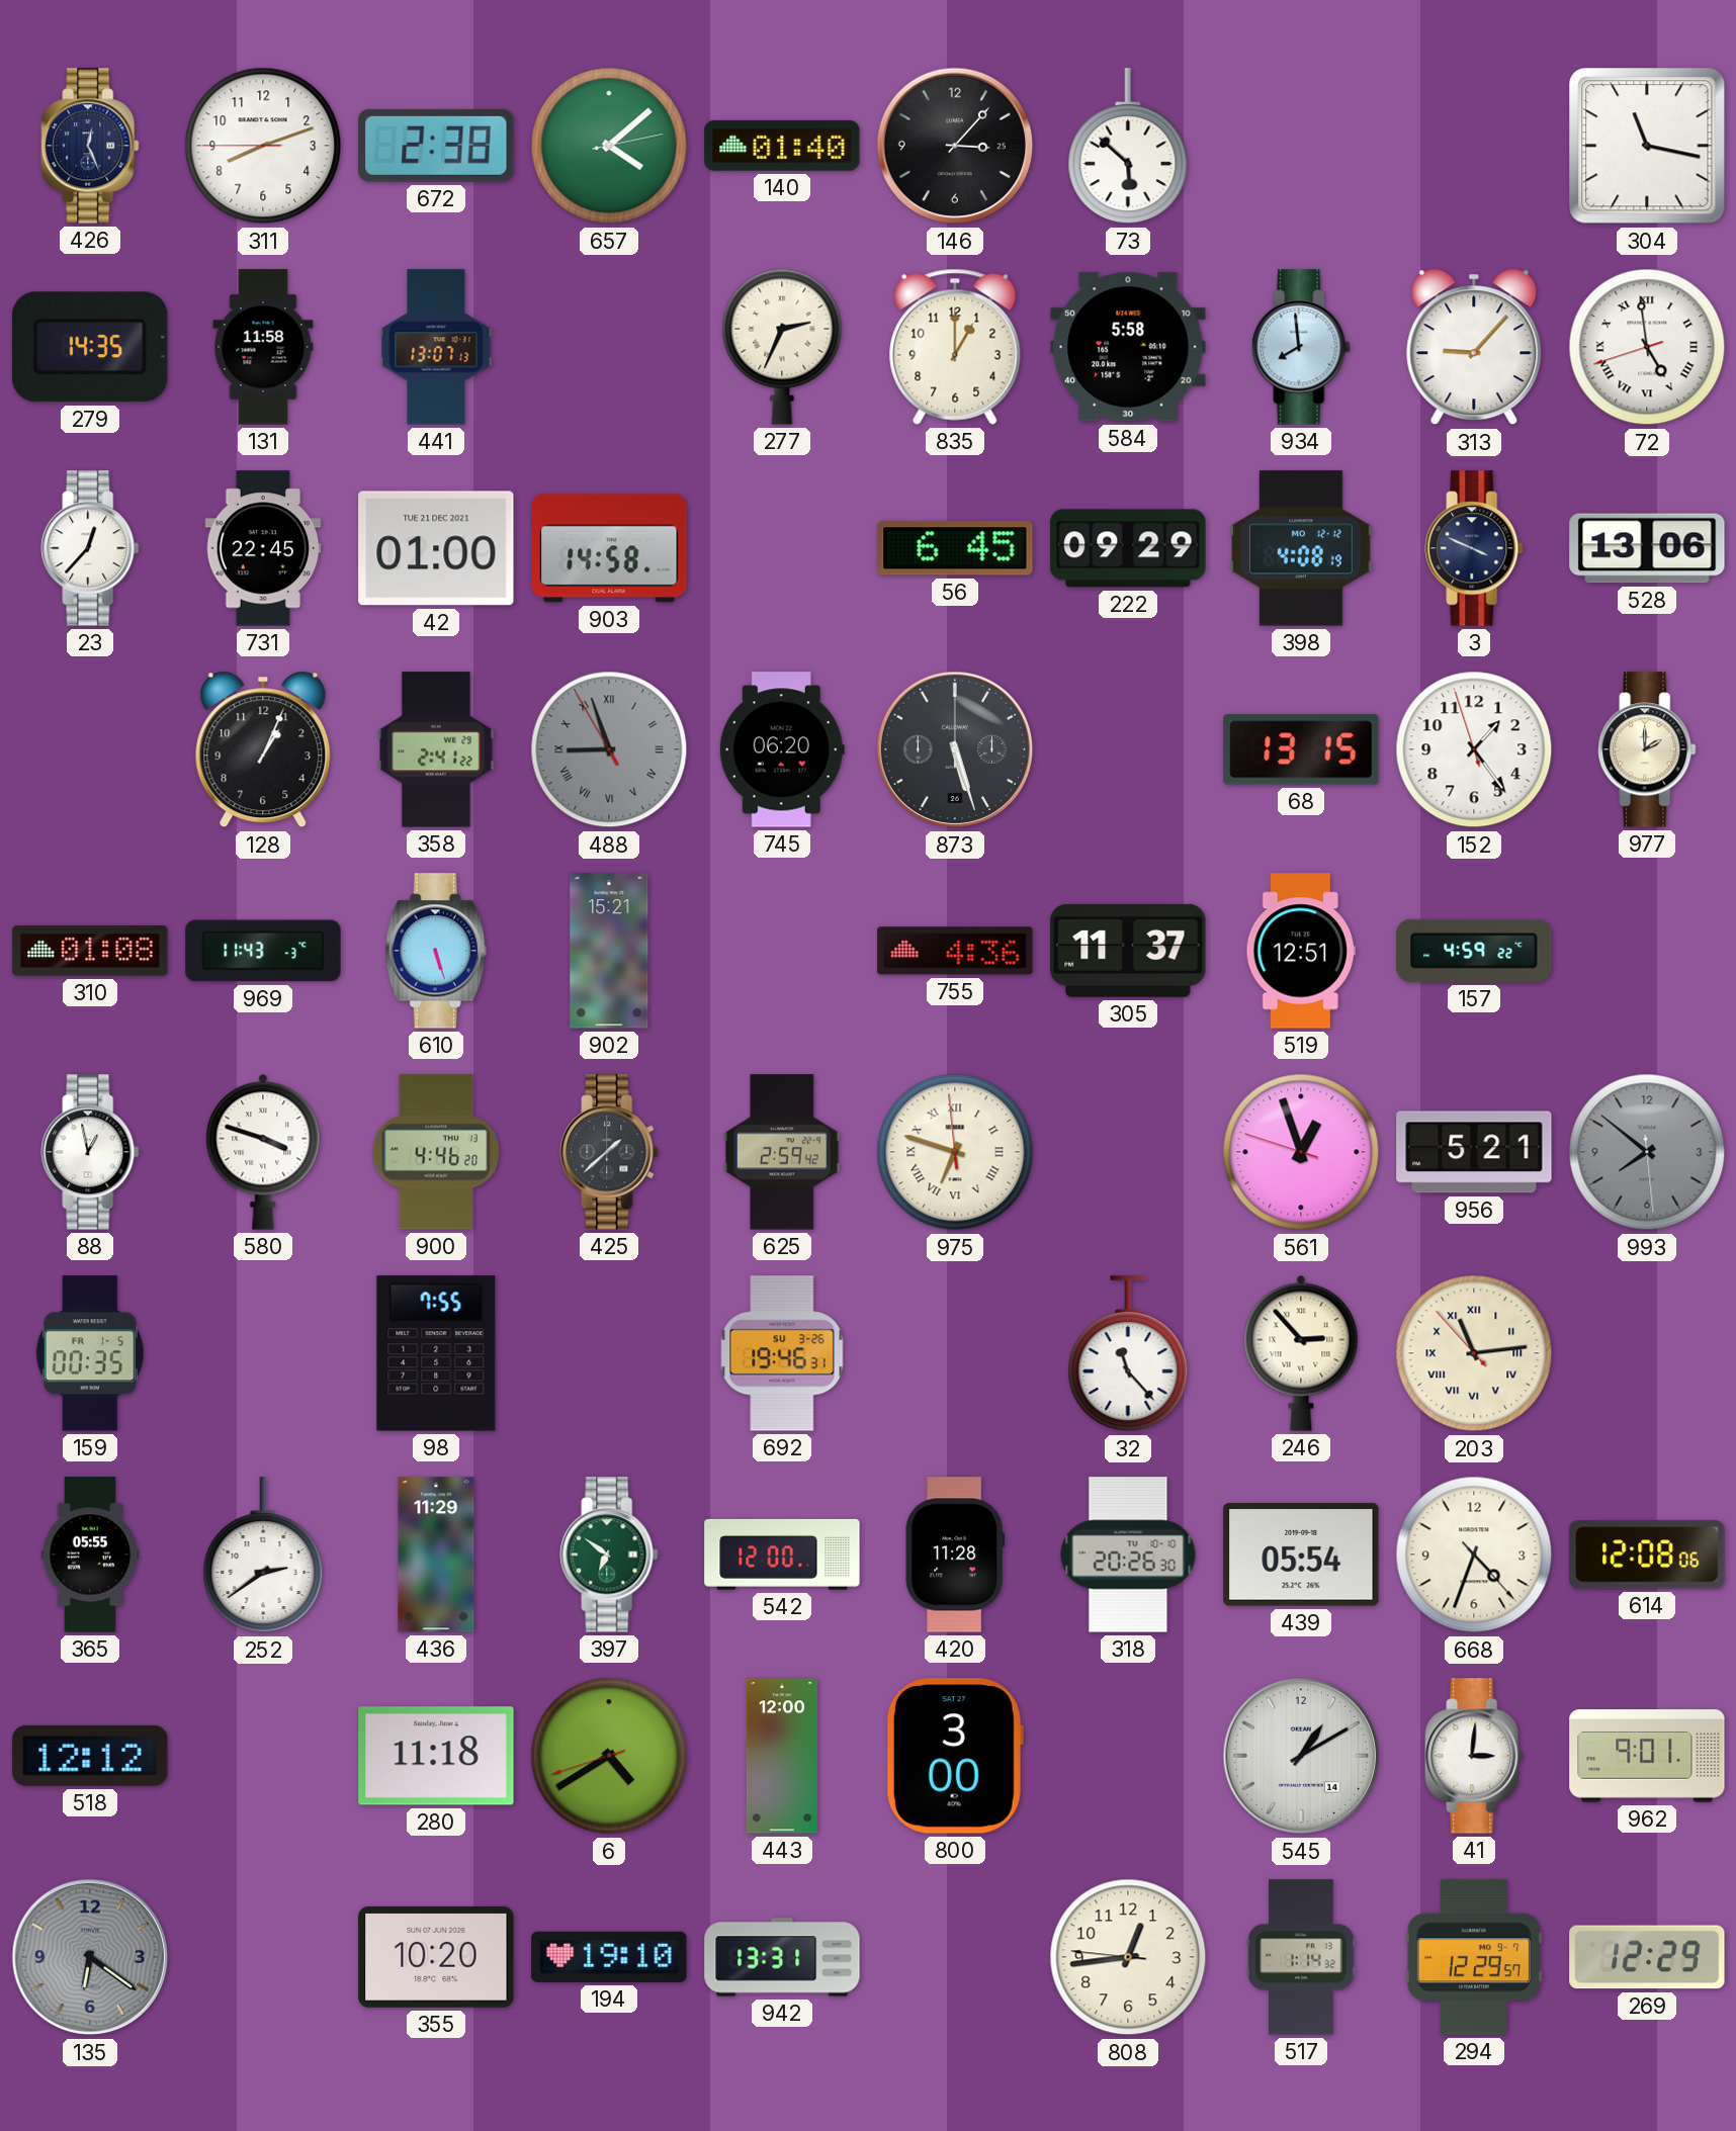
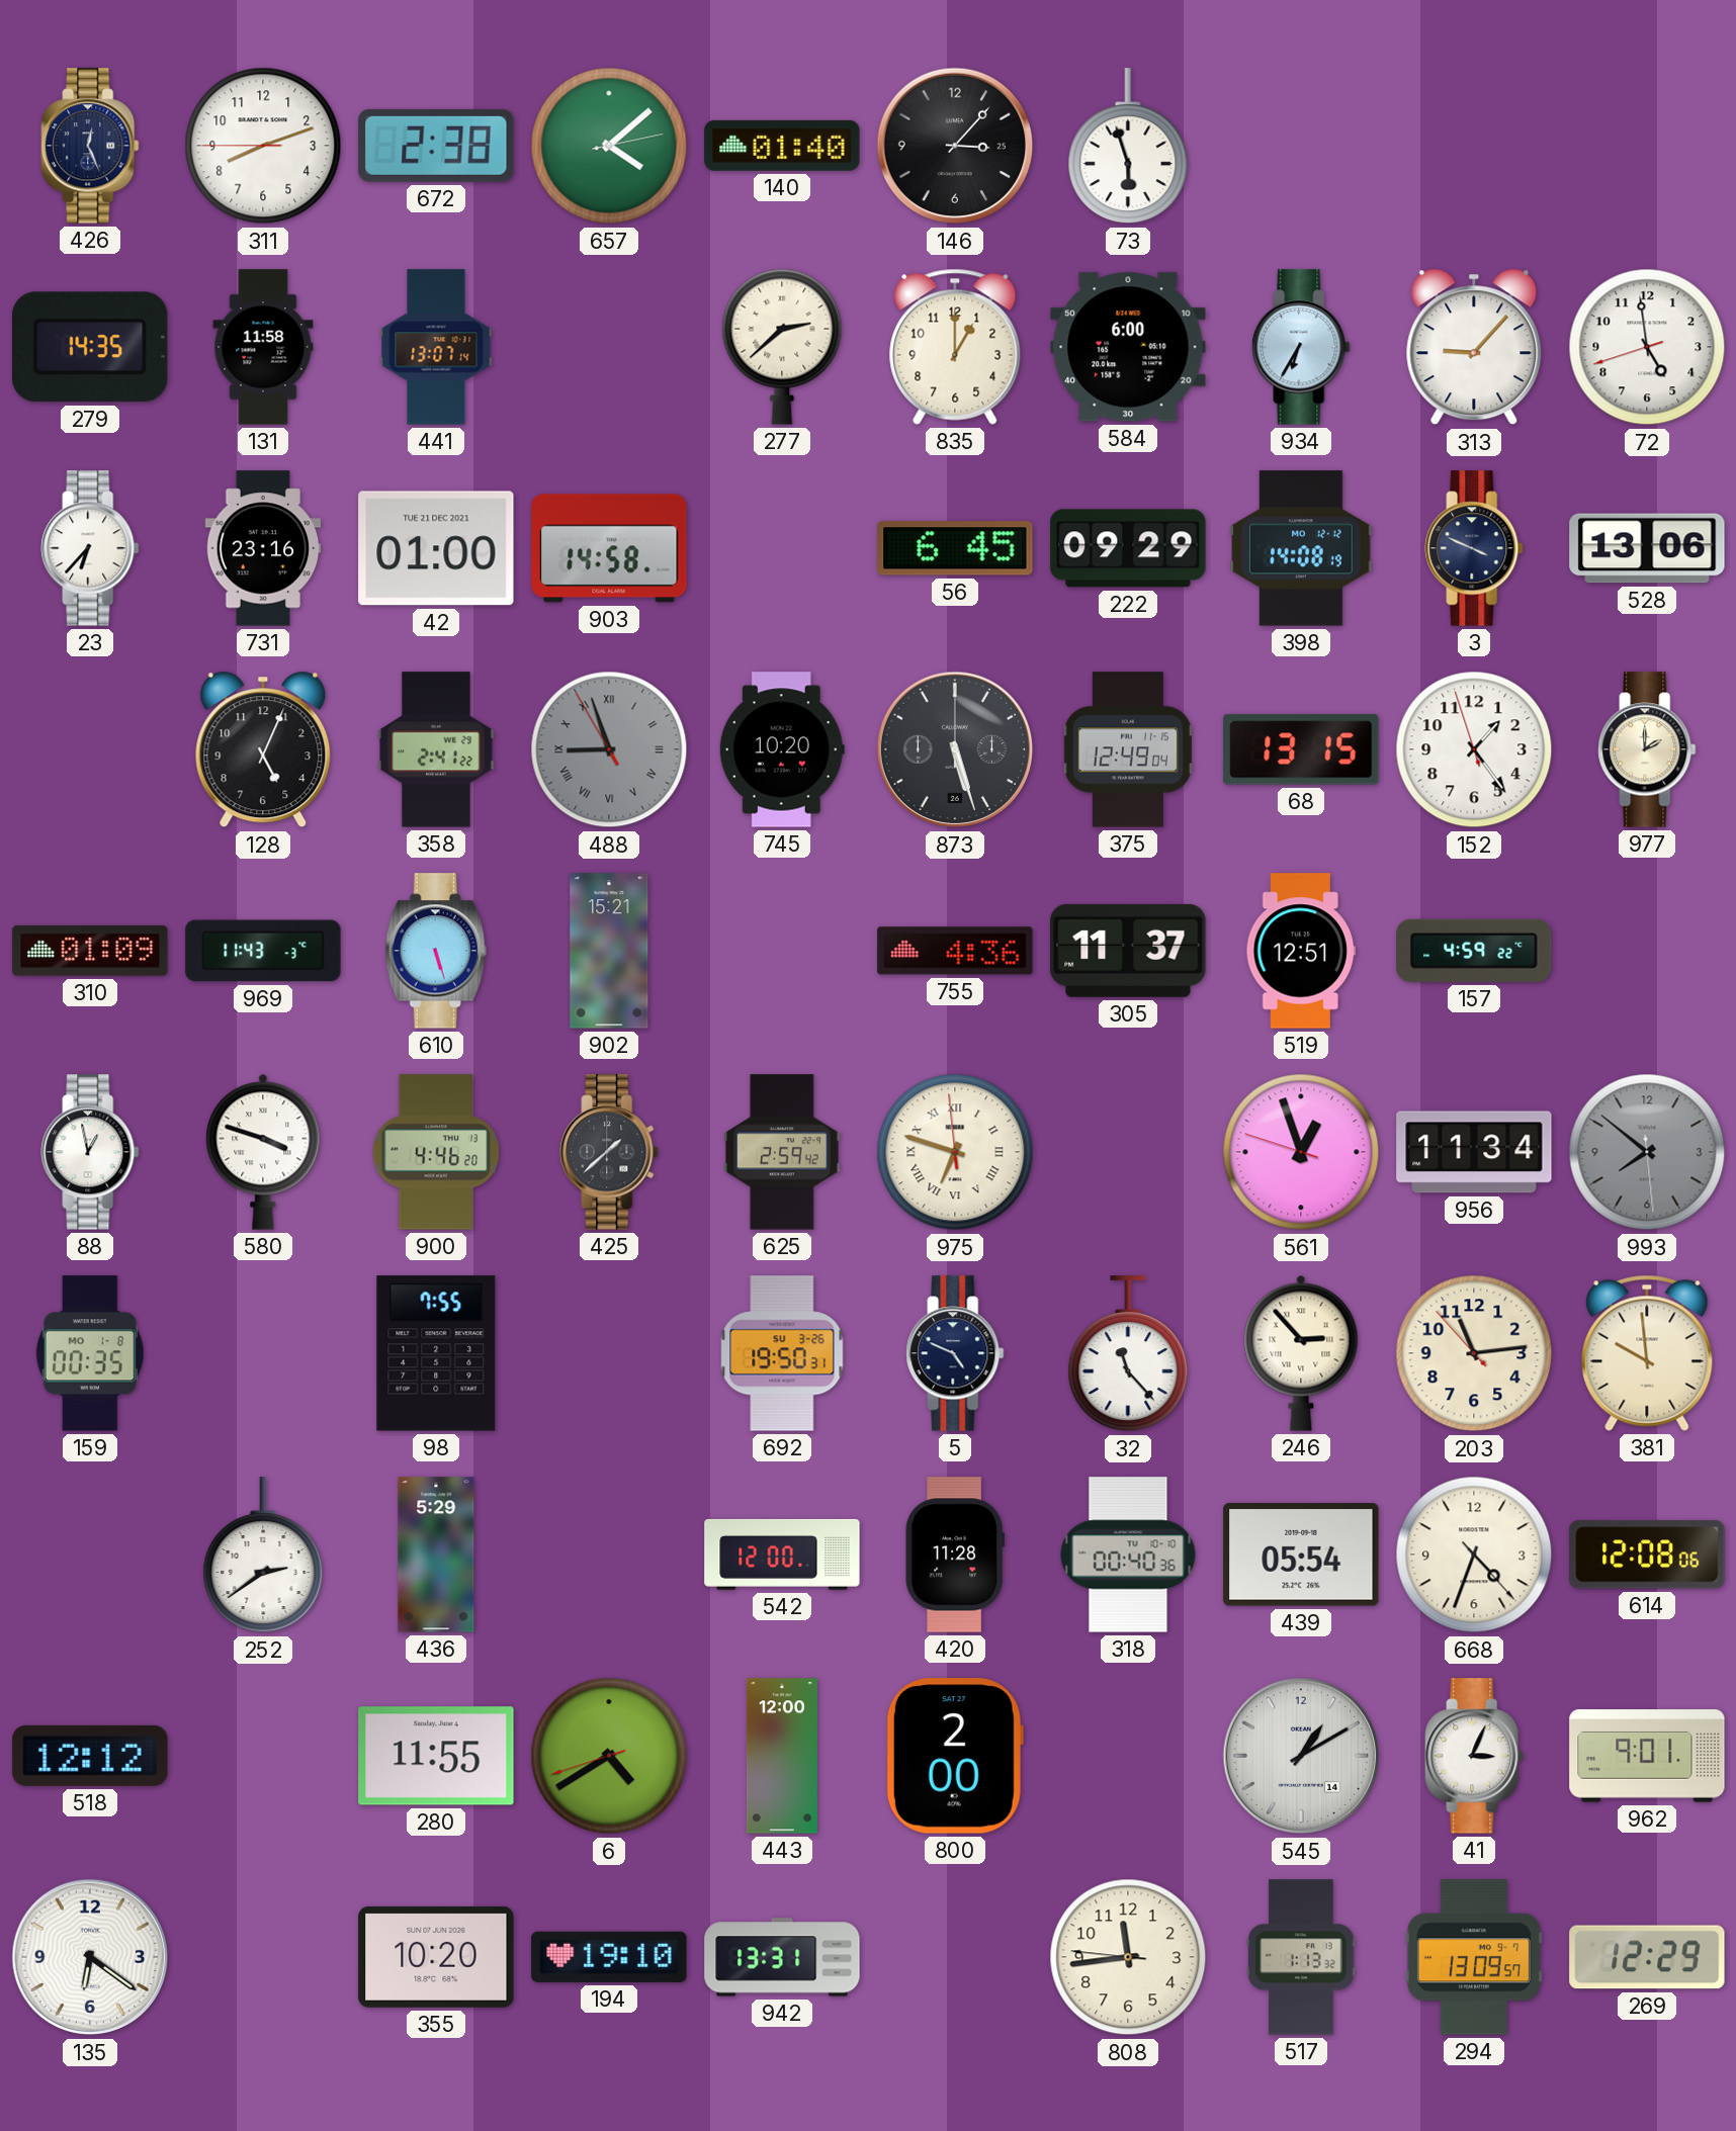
73: 5:52 -> 5:57
304: 11:17 -> none
441: 13:07:13 -> 13:07:14
277: 2:34 -> 2:38
584: 5:58 -> 6:00
934: 7:59 -> 6:35
72 numerals: Roman -> Arabic
23: 12:37 -> 6:37
731: 22:45 -> 23:16
398: 4:08 -> 14:08
128: 1:04 -> 5:04
745: 06:20 -> 10:20
375: none -> 12:49
310: 01:08 -> 01:09
956: 5:21 -> 11:34
159 date: FR 1-5 -> MO 1-8
692: 19:46 -> 19:50
5: none -> 4:49
203 numerals: Roman -> Arabic
381: none -> 9:59
365: 05:55 -> none
436: 11:29 -> 5:29
397: 6:51 -> none
318: 20:26 -> 00:40
280: 11:18 -> 11:55
800: 3:00 -> 2:00
41: 3:01 -> 3:04
135 dial: grey -> white
808: 12:43 -> 11:43
517: 1:14 -> 1:13
294: 12:29 -> 13:09
